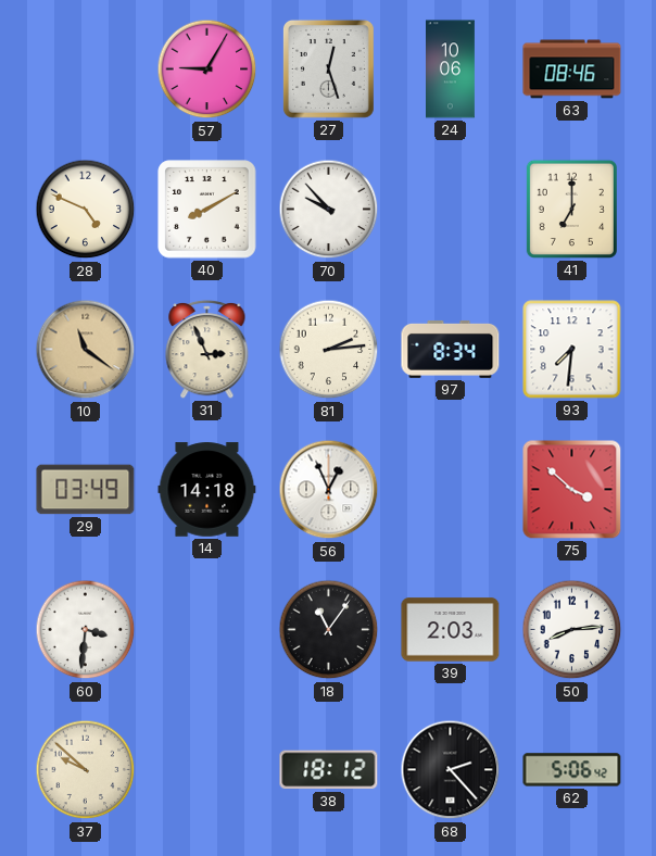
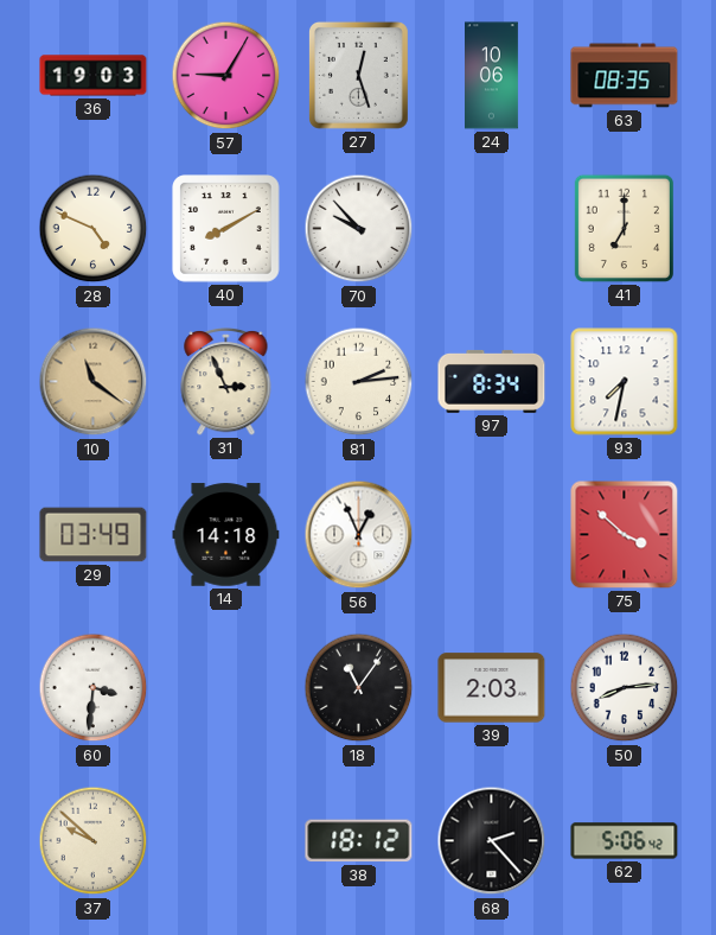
36: none -> 19:03
63: 08:46 -> 08:35
93: 7:31 -> 7:32
